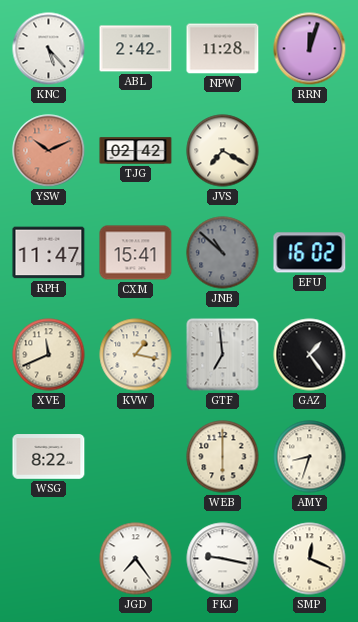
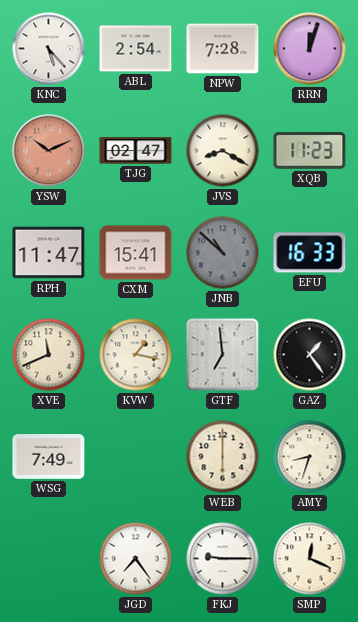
ABL: 2:42 -> 2:54
NPW: 11:28 -> 7:28
TJG: 02:42 -> 02:47
JVS: 7:20 -> 8:20
XQB: none -> 11:23
EFU: 16:02 -> 16:33
WSG: 8:22 -> 7:49
FKJ: 9:17 -> 9:15
